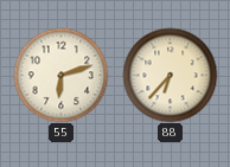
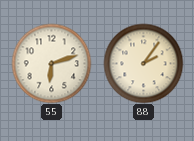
88: 6:37 -> 2:06
